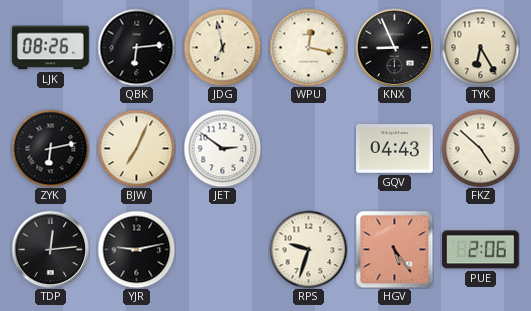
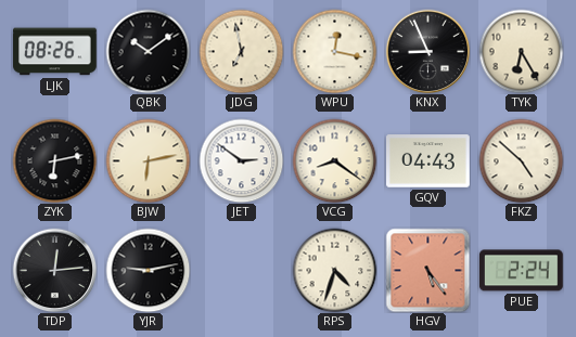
QBK: 6:14 -> 10:09
BJW: 7:04 -> 6:13
VCG: none -> 8:21
RPS: 9:33 -> 4:33
PUE: 2:06 -> 2:24
